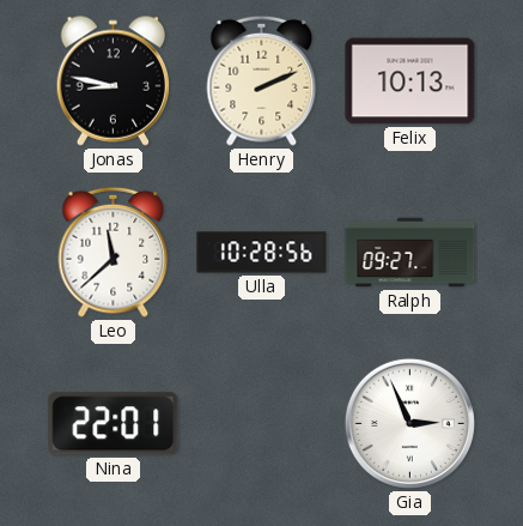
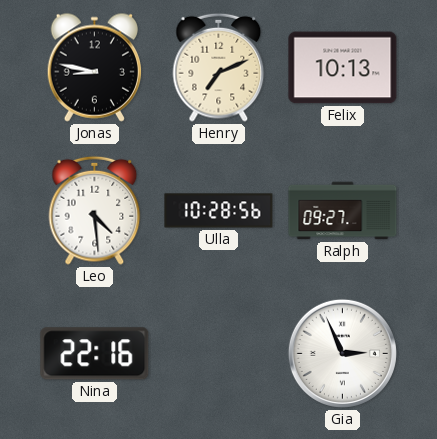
Henry: 2:11 -> 7:11
Leo: 11:38 -> 4:29
Nina: 22:01 -> 22:16
